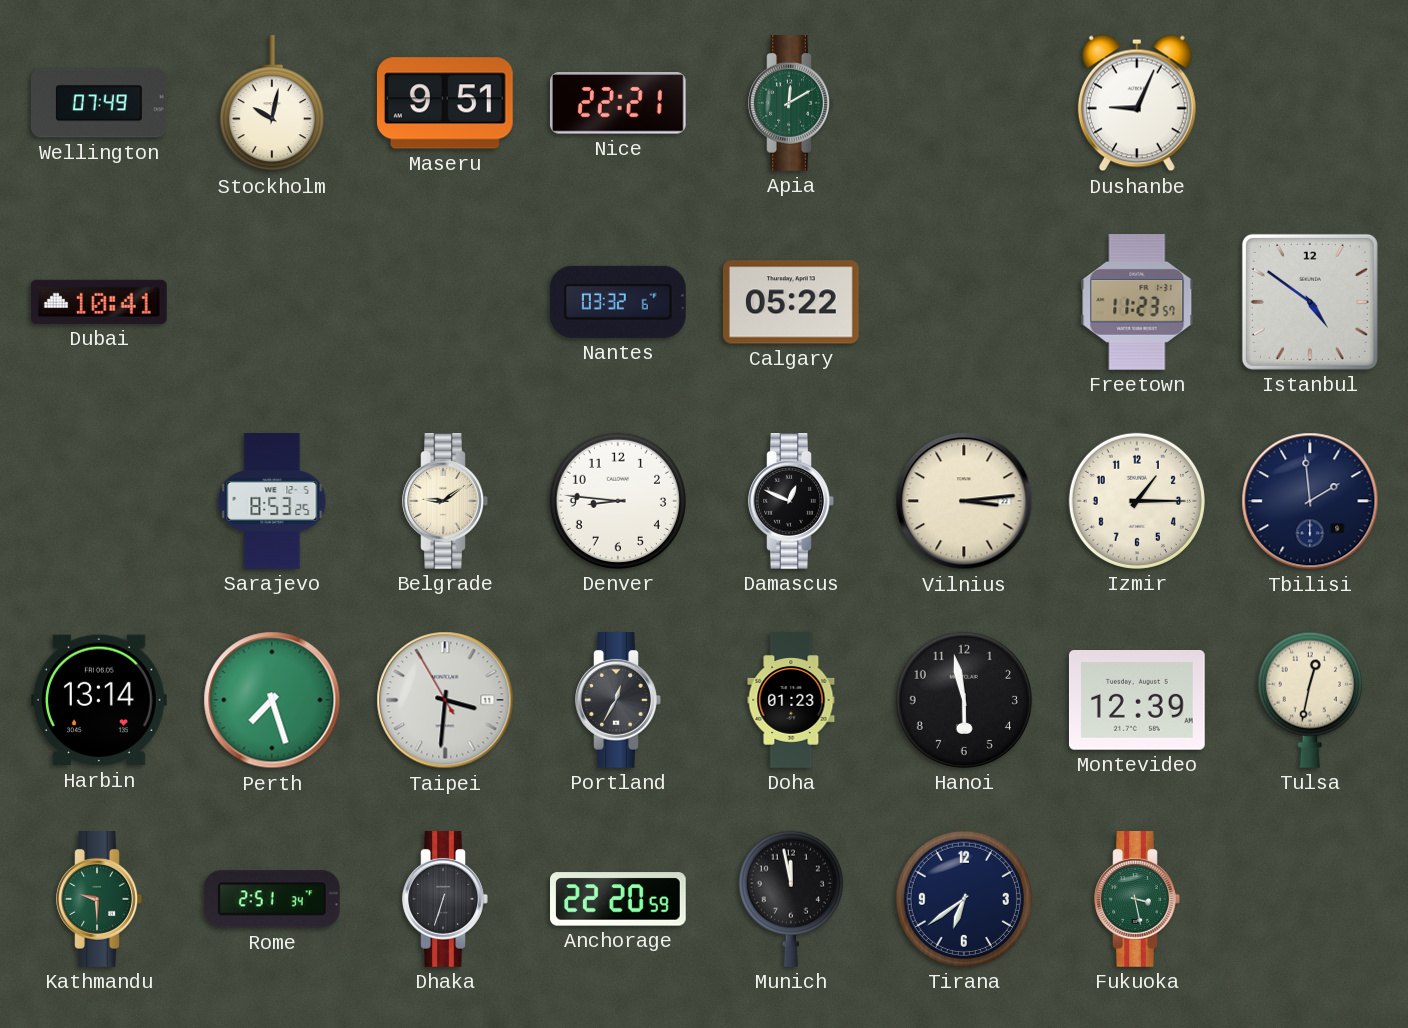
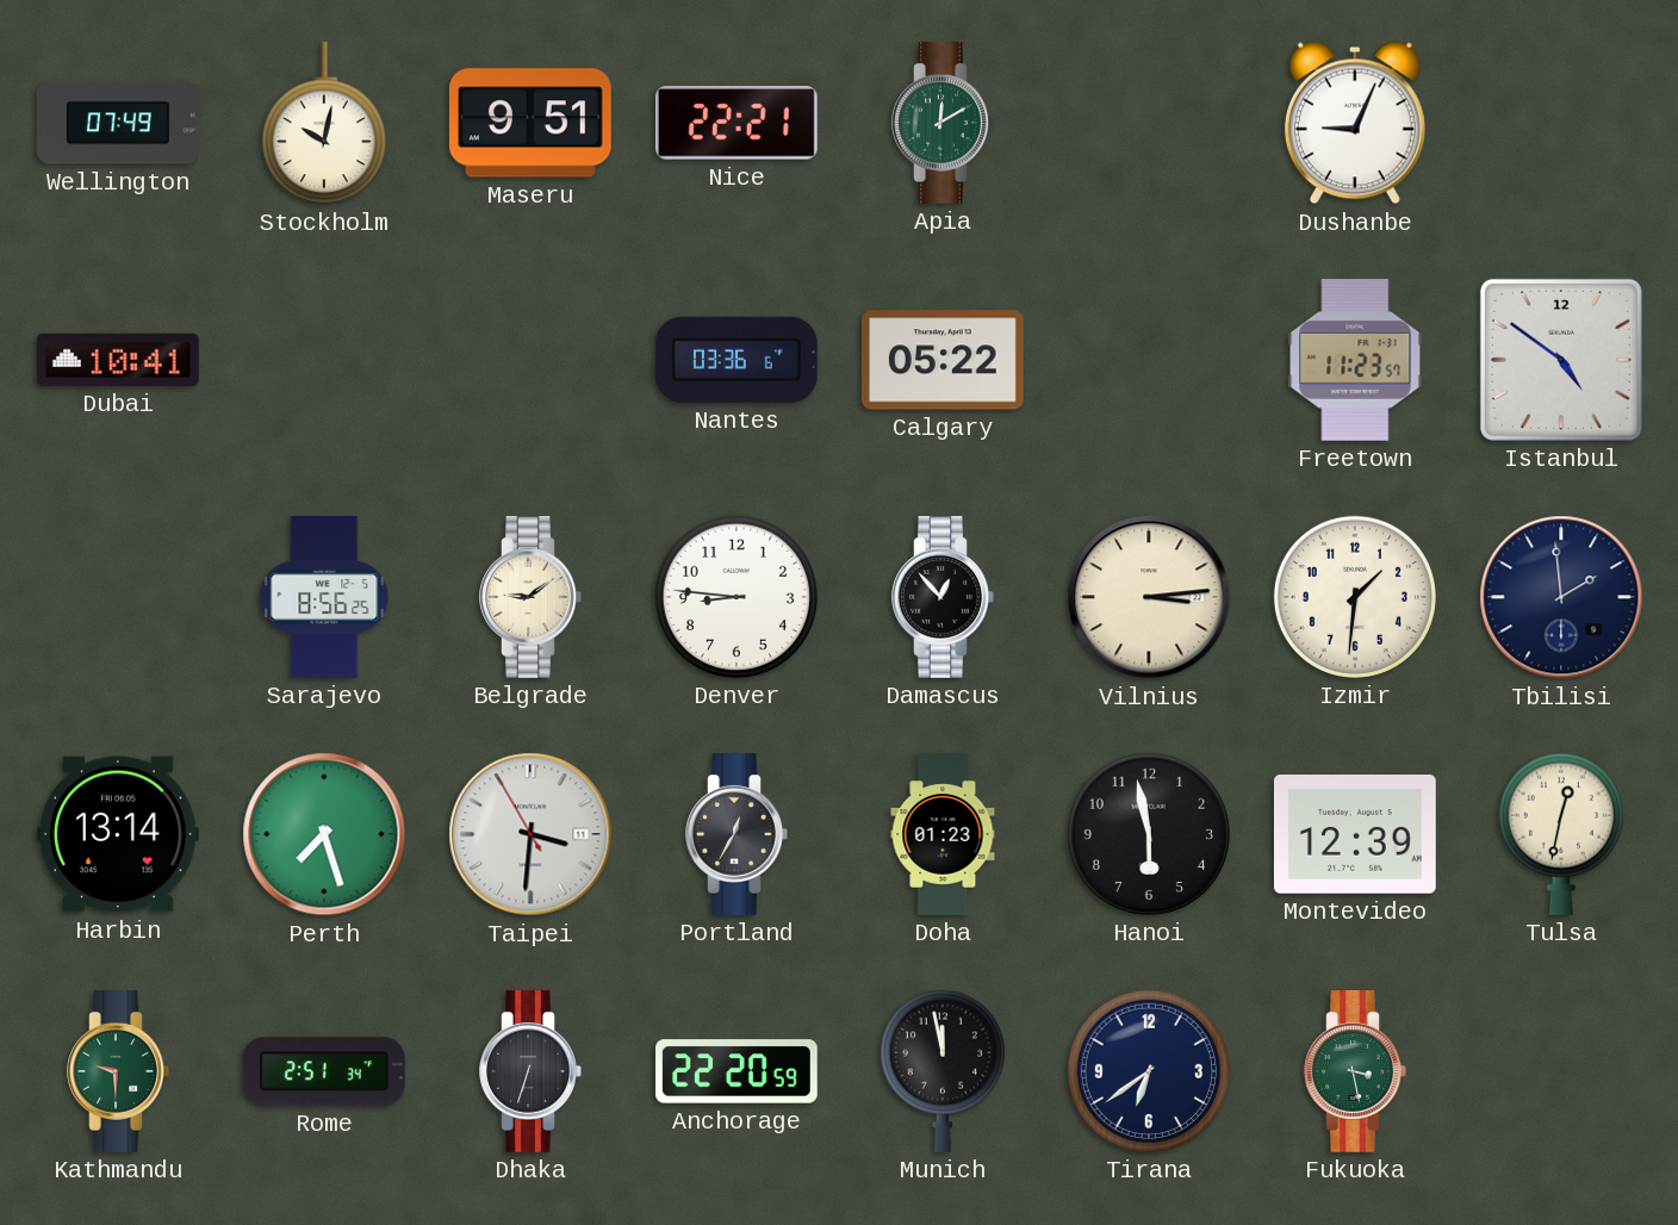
Nantes: 03:32 -> 03:36
Sarajevo: 8:53 -> 8:56
Damascus: 12:49 -> 12:53
Izmir: 1:15 -> 1:31
